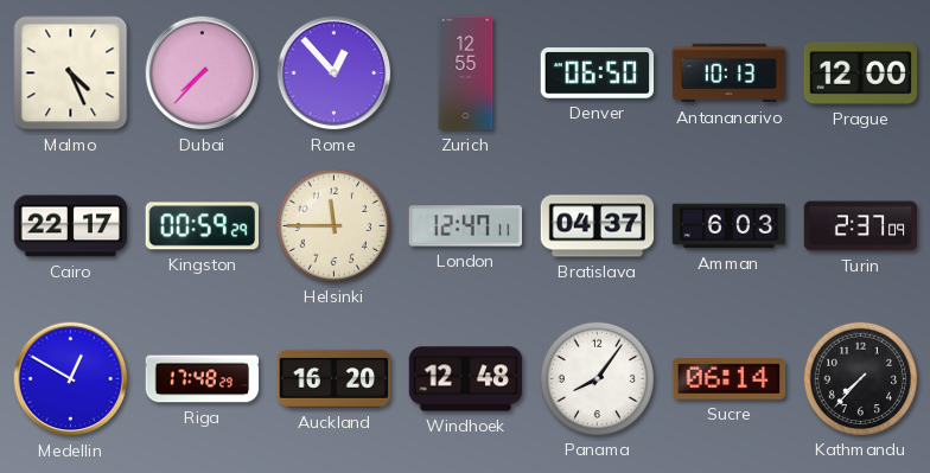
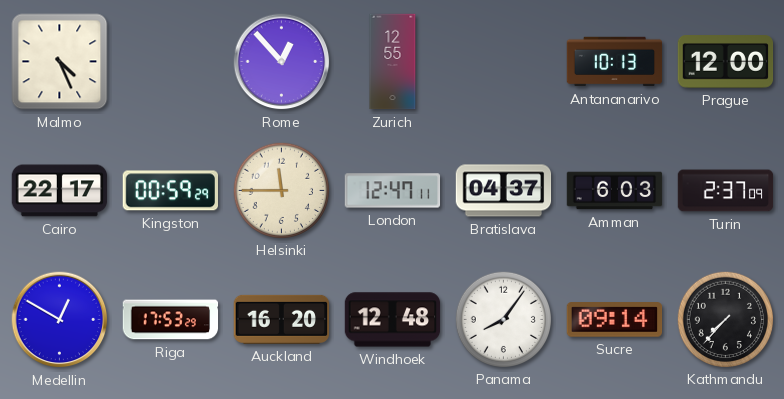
Dubai: 7:37 -> none
Denver: 06:50 -> none
Riga: 17:48 -> 17:53
Sucre: 06:14 -> 09:14
